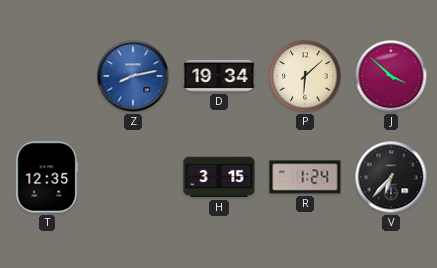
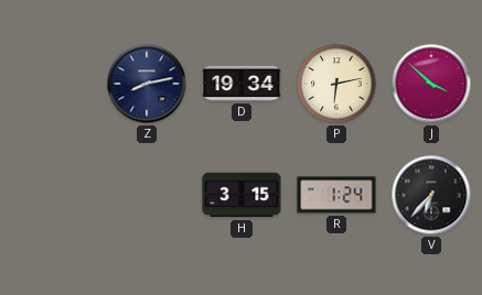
Z dial: blue -> navy
P: 6:08 -> 6:13
T: 12:35 -> none
